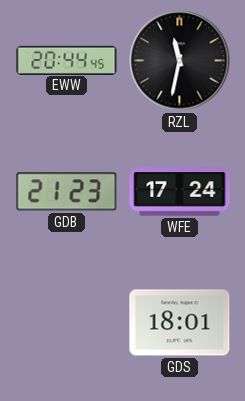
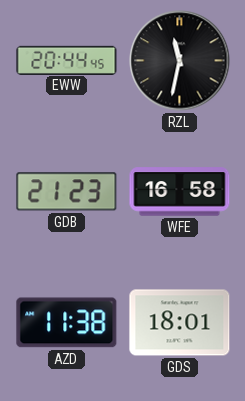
WFE: 17:24 -> 16:58
AZD: none -> 11:38
